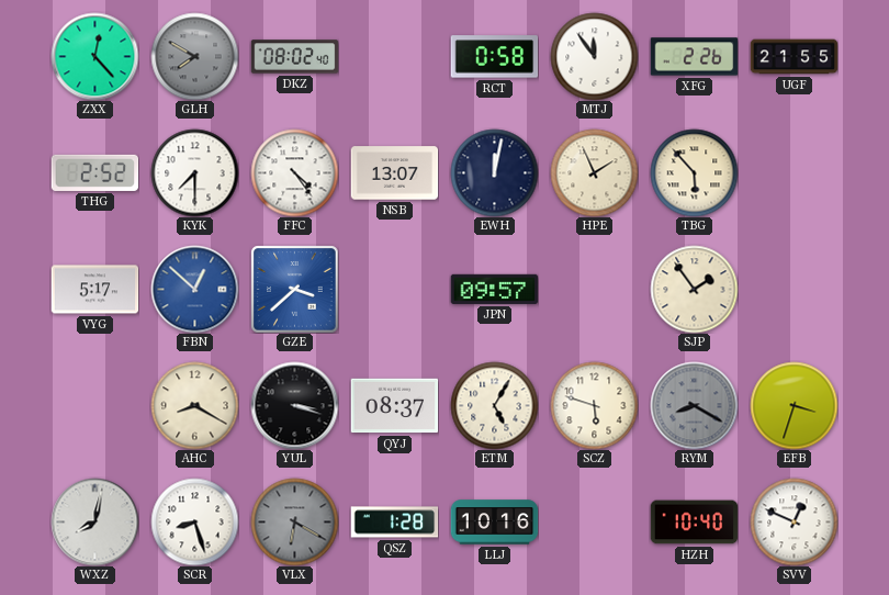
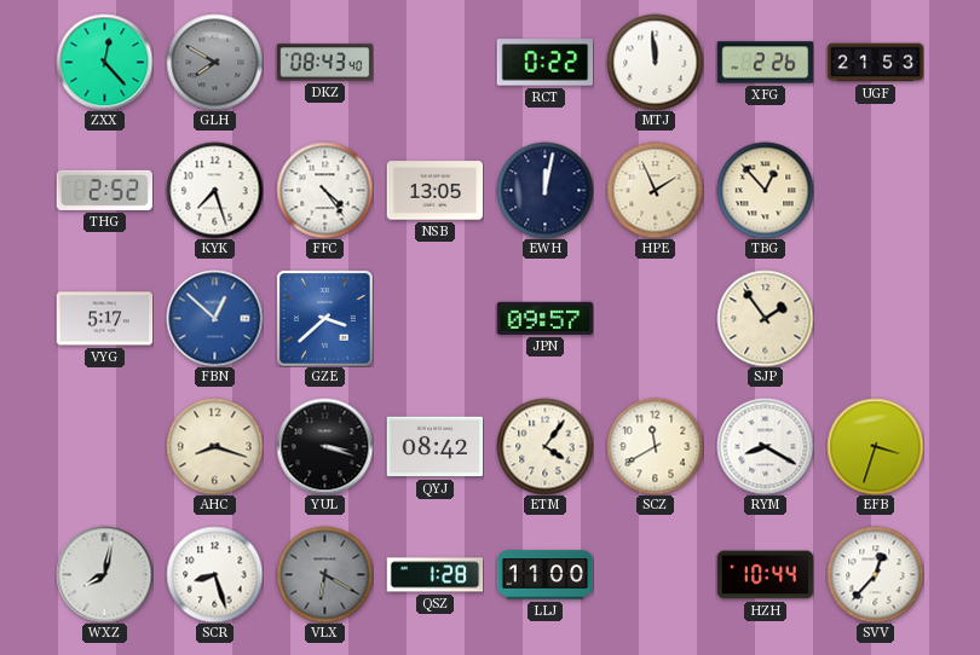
DKZ: 08:02 -> 08:43
RCT: 0:58 -> 0:22
MTJ: 11:54 -> 11:59
UGF: 21:55 -> 21:53
KYK: 7:30 -> 7:27
NSB: 13:07 -> 13:05
TBG: 5:53 -> 12:53
AHC: 8:20 -> 8:18
QYJ: 08:37 -> 08:42
ETM: 5:05 -> 4:06
SCZ: 5:48 -> 11:40
RYM dial: grey -> white
LLJ: 10:16 -> 11:00
HZH: 10:40 -> 10:44
SVV: 12:49 -> 12:37
